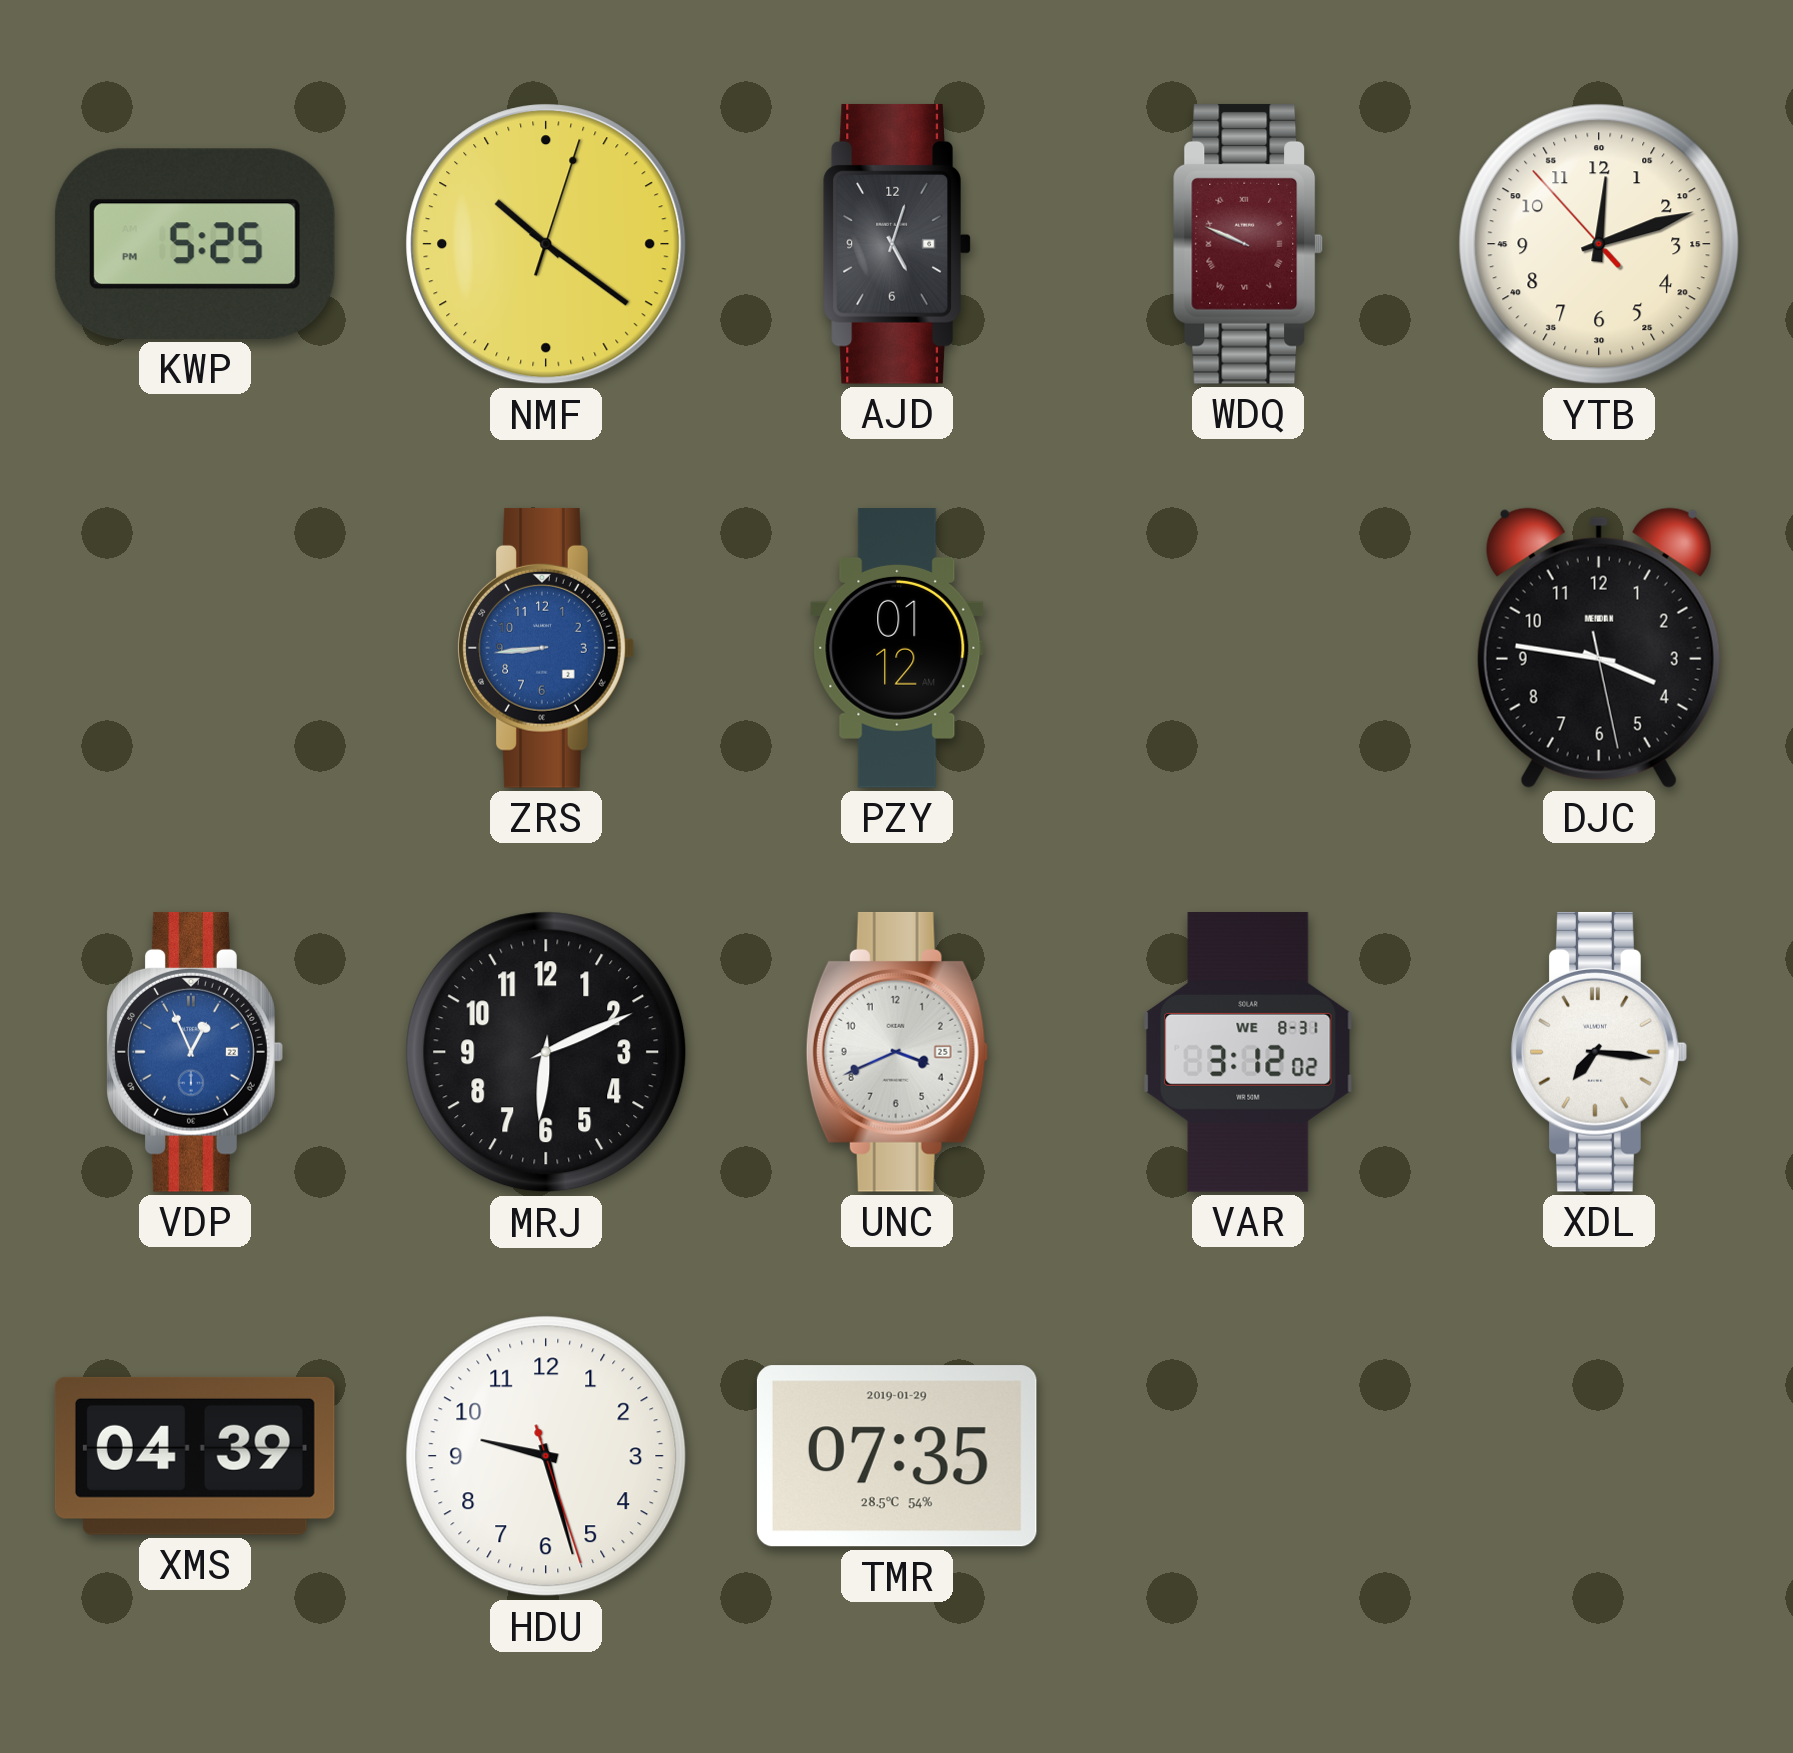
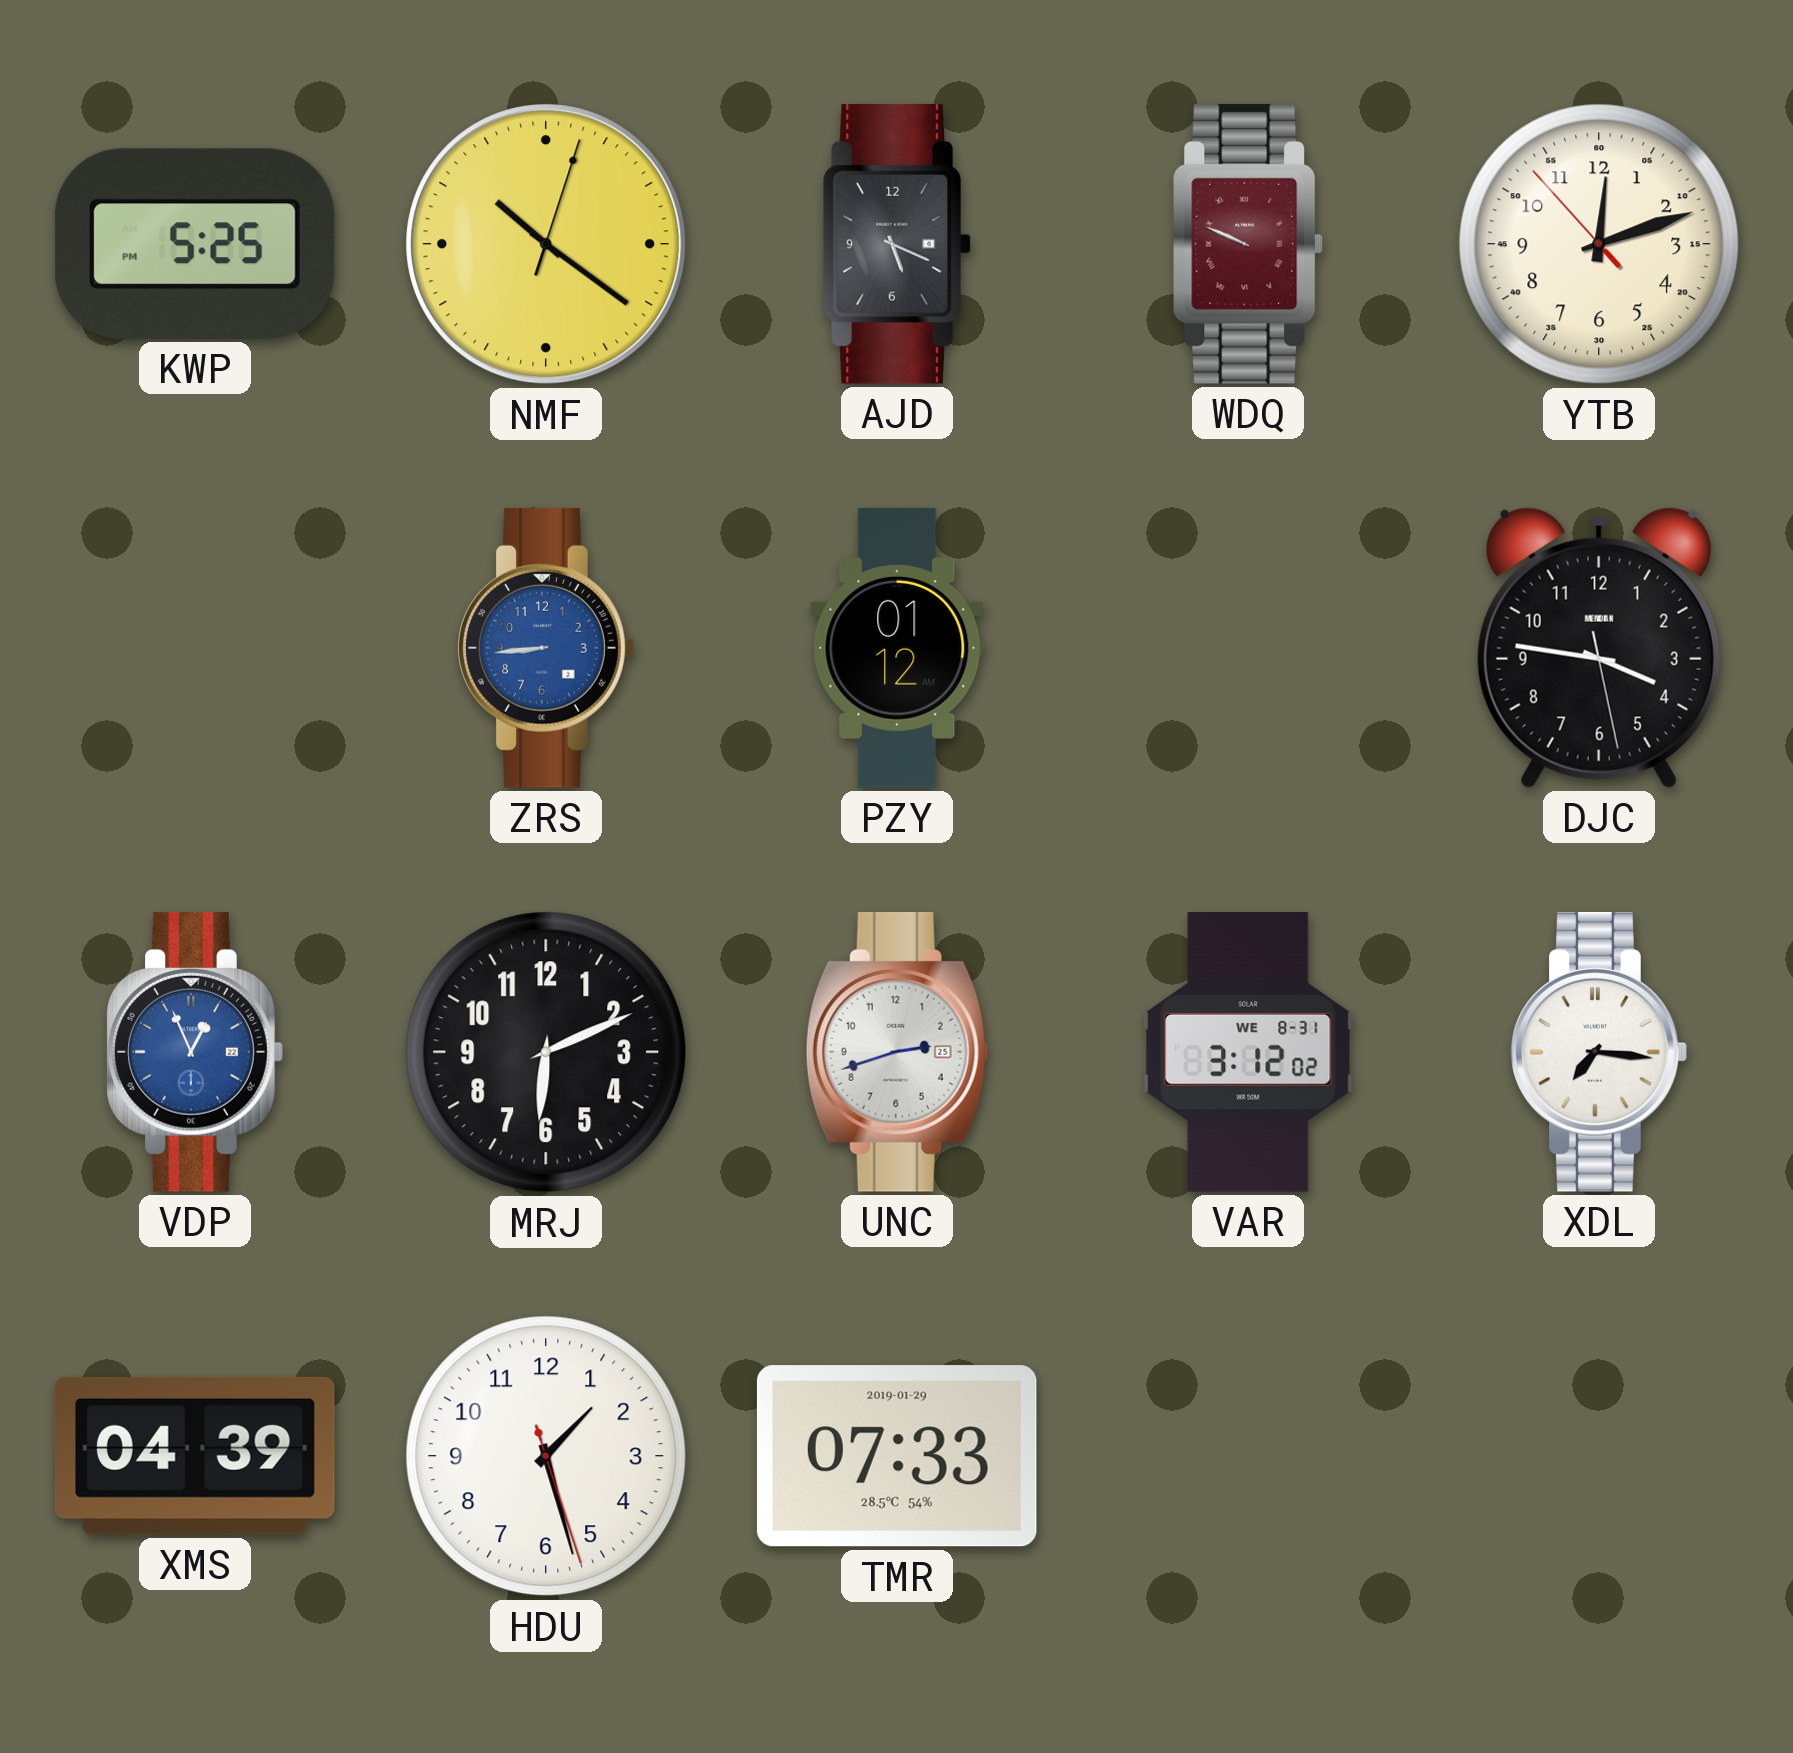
AJD: 5:03 -> 5:19
UNC: 3:41 -> 2:42
HDU: 9:27 -> 1:27
TMR: 07:35 -> 07:33
